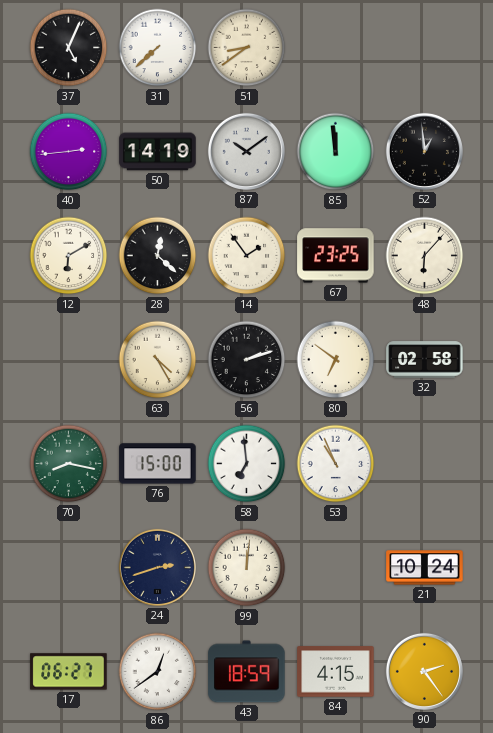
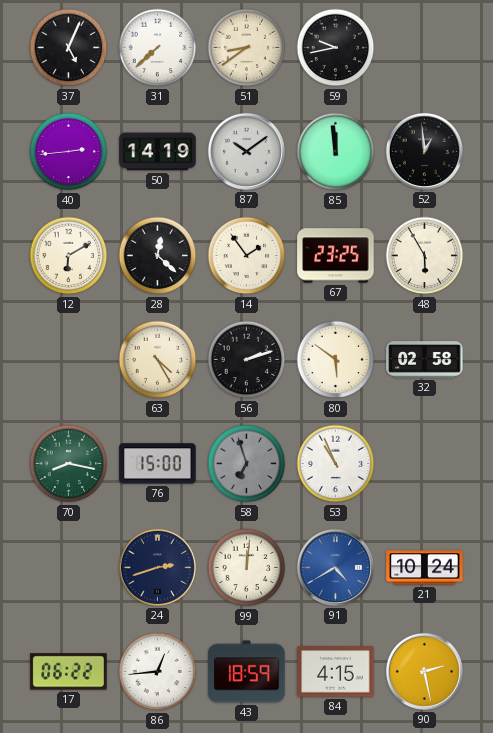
59: none -> 9:43
48: 6:07 -> 5:55
80: 6:51 -> 5:51
58: 6:59 -> 6:57
58 dial: white -> grey
91: none -> 4:40
17: 06:27 -> 06:22
86: 12:39 -> 12:44
90: 2:24 -> 2:28
